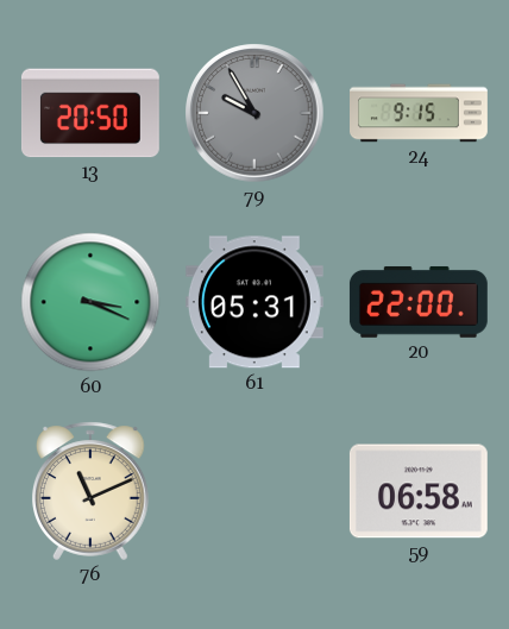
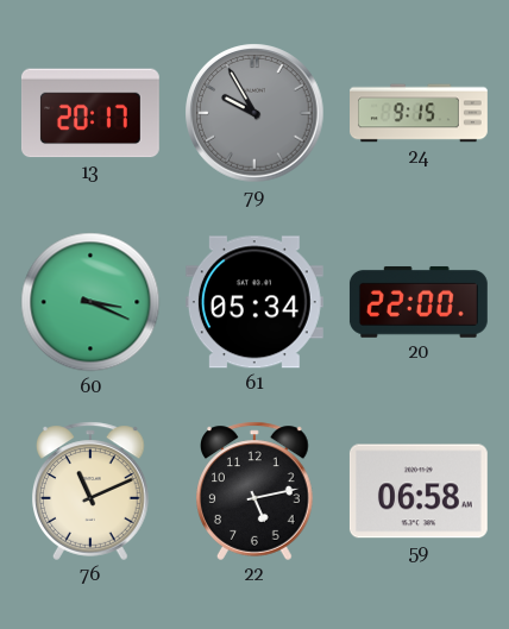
13: 20:50 -> 20:17
61: 05:31 -> 05:34
22: none -> 5:13
